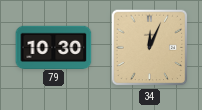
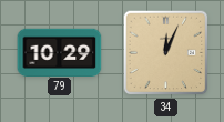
79: 10:30 -> 10:29
